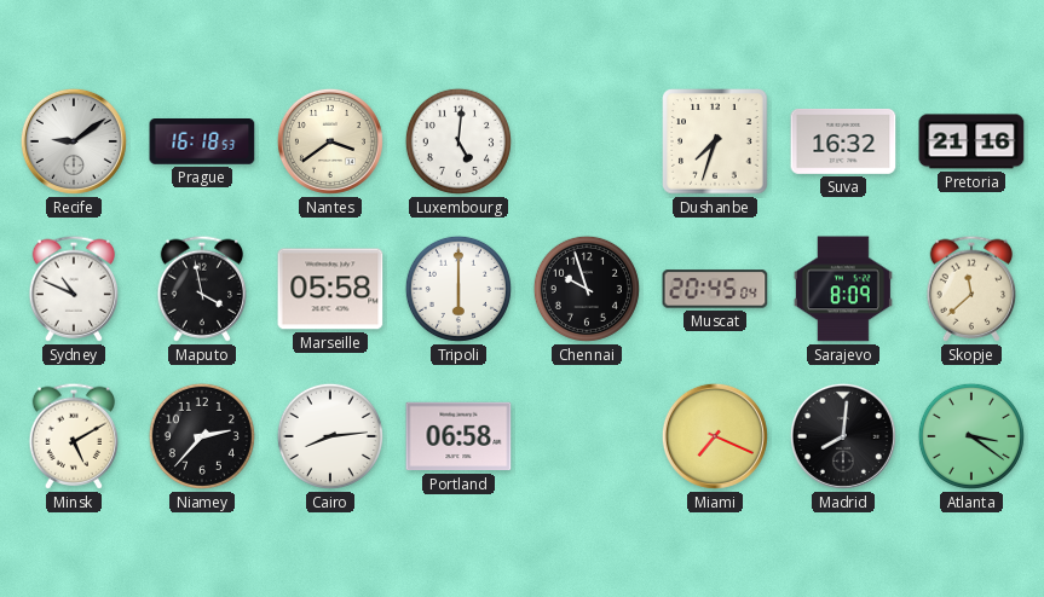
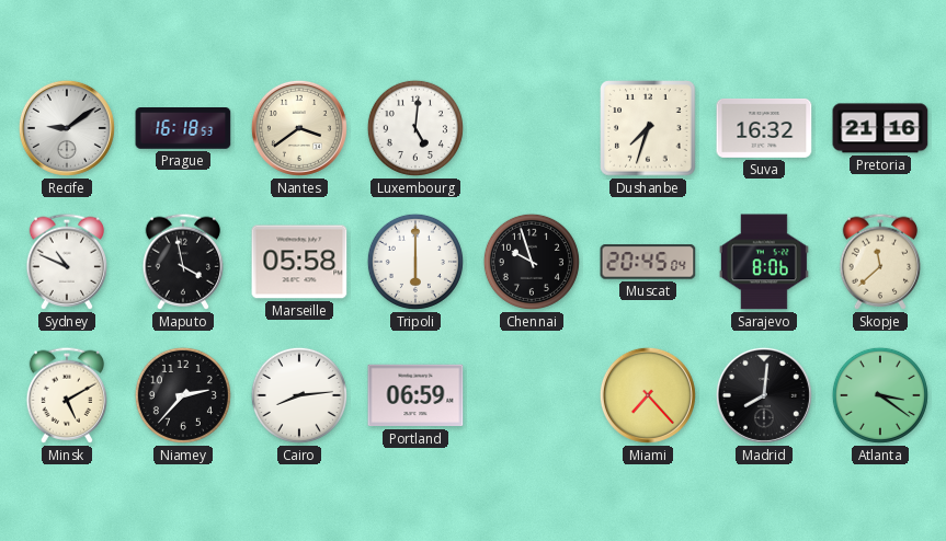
Sarajevo: 8:09 -> 8:06
Portland: 06:58 -> 06:59
Miami: 7:19 -> 7:23
